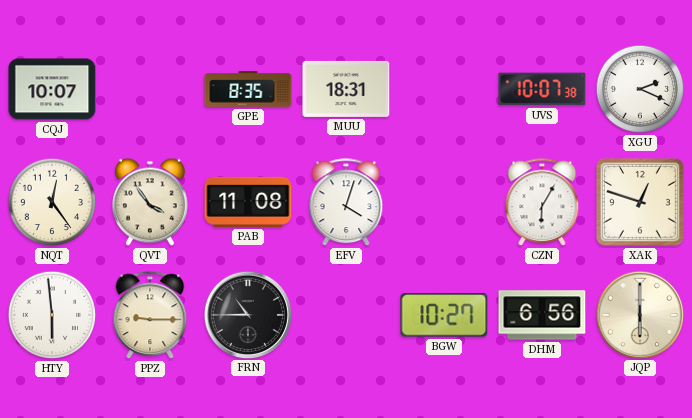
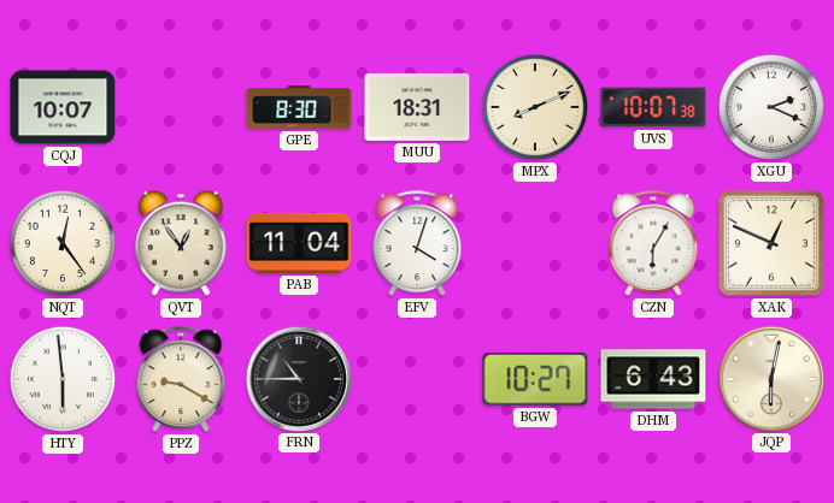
GPE: 8:35 -> 8:30
MPX: none -> 8:11
QVT: 3:54 -> 12:54
PAB: 11:08 -> 11:04
XAK: 12:48 -> 12:49
PPZ: 9:15 -> 9:20
DHM: 6:56 -> 6:43
JQP: 6:00 -> 6:02
